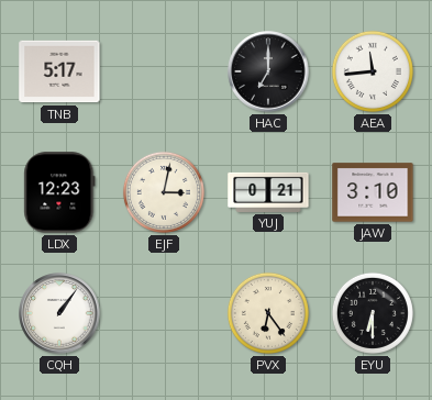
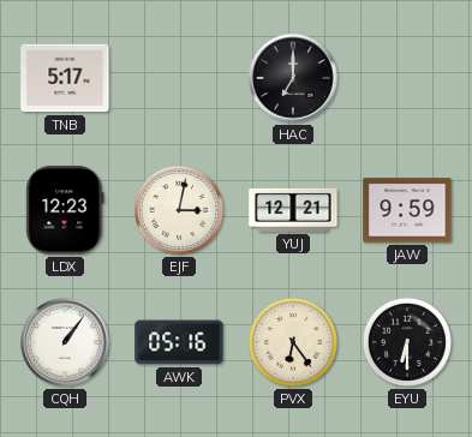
AEA: 11:44 -> none
YUJ: 0:21 -> 12:21
JAW: 3:10 -> 9:59
AWK: none -> 05:16
